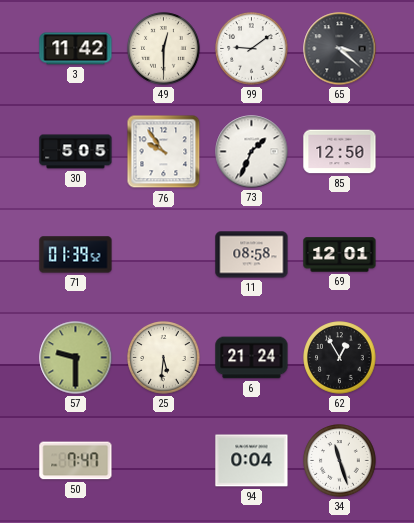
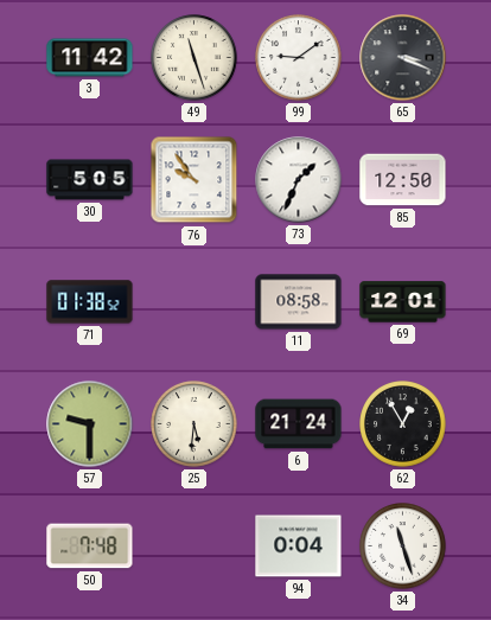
49: 12:30 -> 11:27
65: 3:22 -> 3:19
71: 01:39 -> 01:38
50: 7:47 -> 7:48
